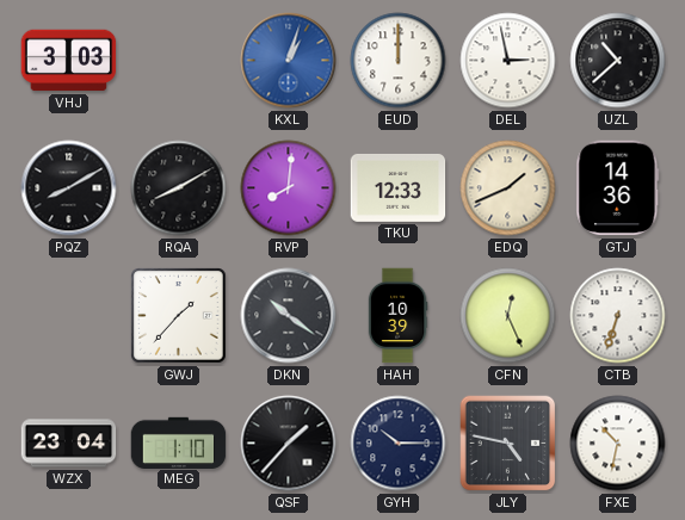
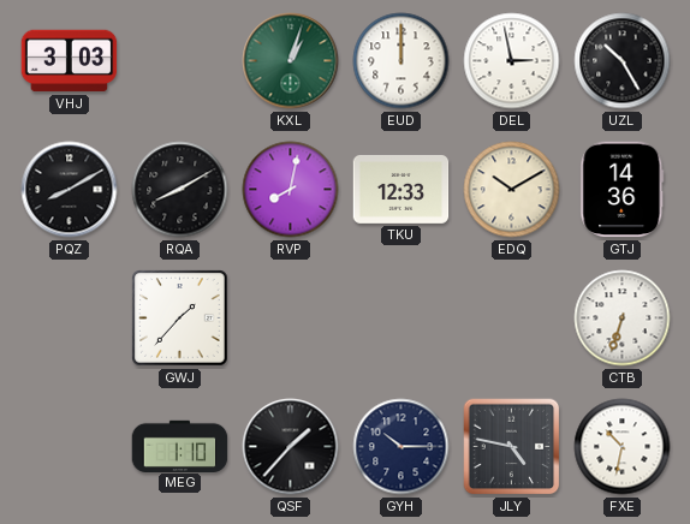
KXL dial: blue -> green
UZL: 10:38 -> 10:25
RVP: 8:01 -> 8:02
EDQ: 1:41 -> 10:10
DKN: 10:21 -> none
HAH: 10:39 -> none
CFN: 12:26 -> none
WZX: 23:04 -> none
